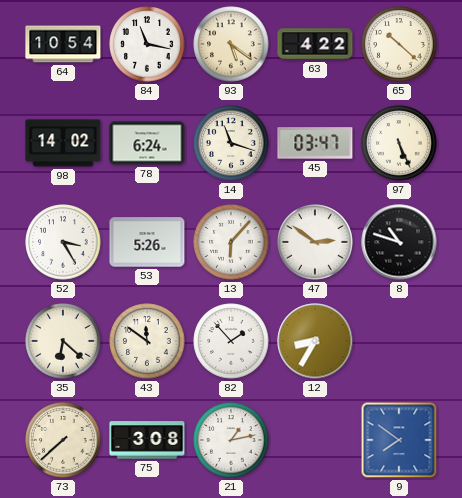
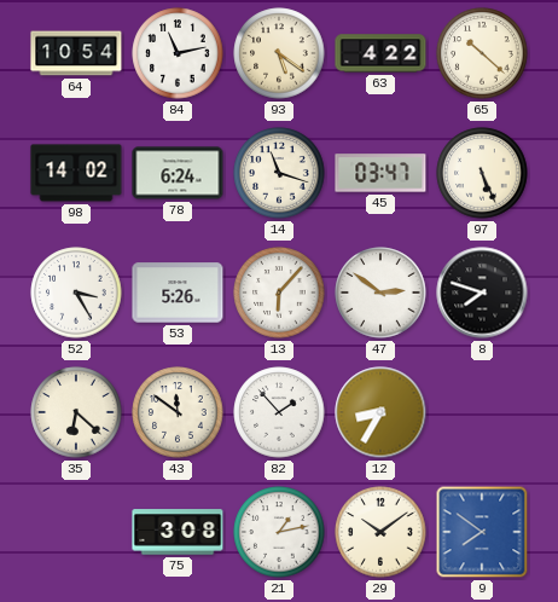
84: 11:17 -> 11:13
8: 10:48 -> 7:48
73: 7:38 -> none
29: none -> 10:09
